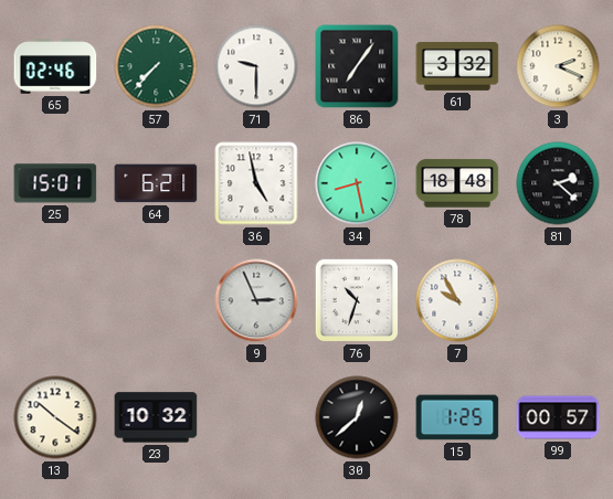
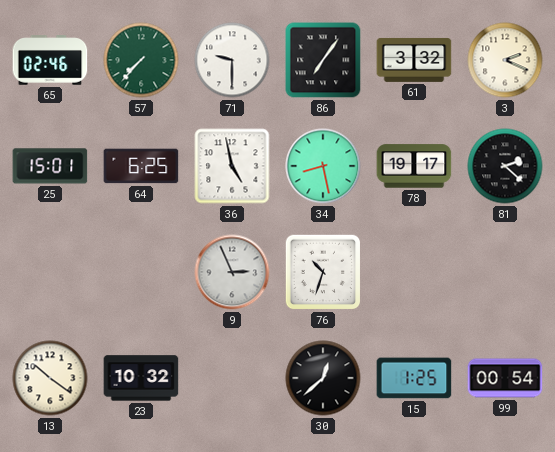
64: 6:21 -> 6:25
78: 18:48 -> 19:17
7: 9:55 -> none
99: 00:57 -> 00:54
